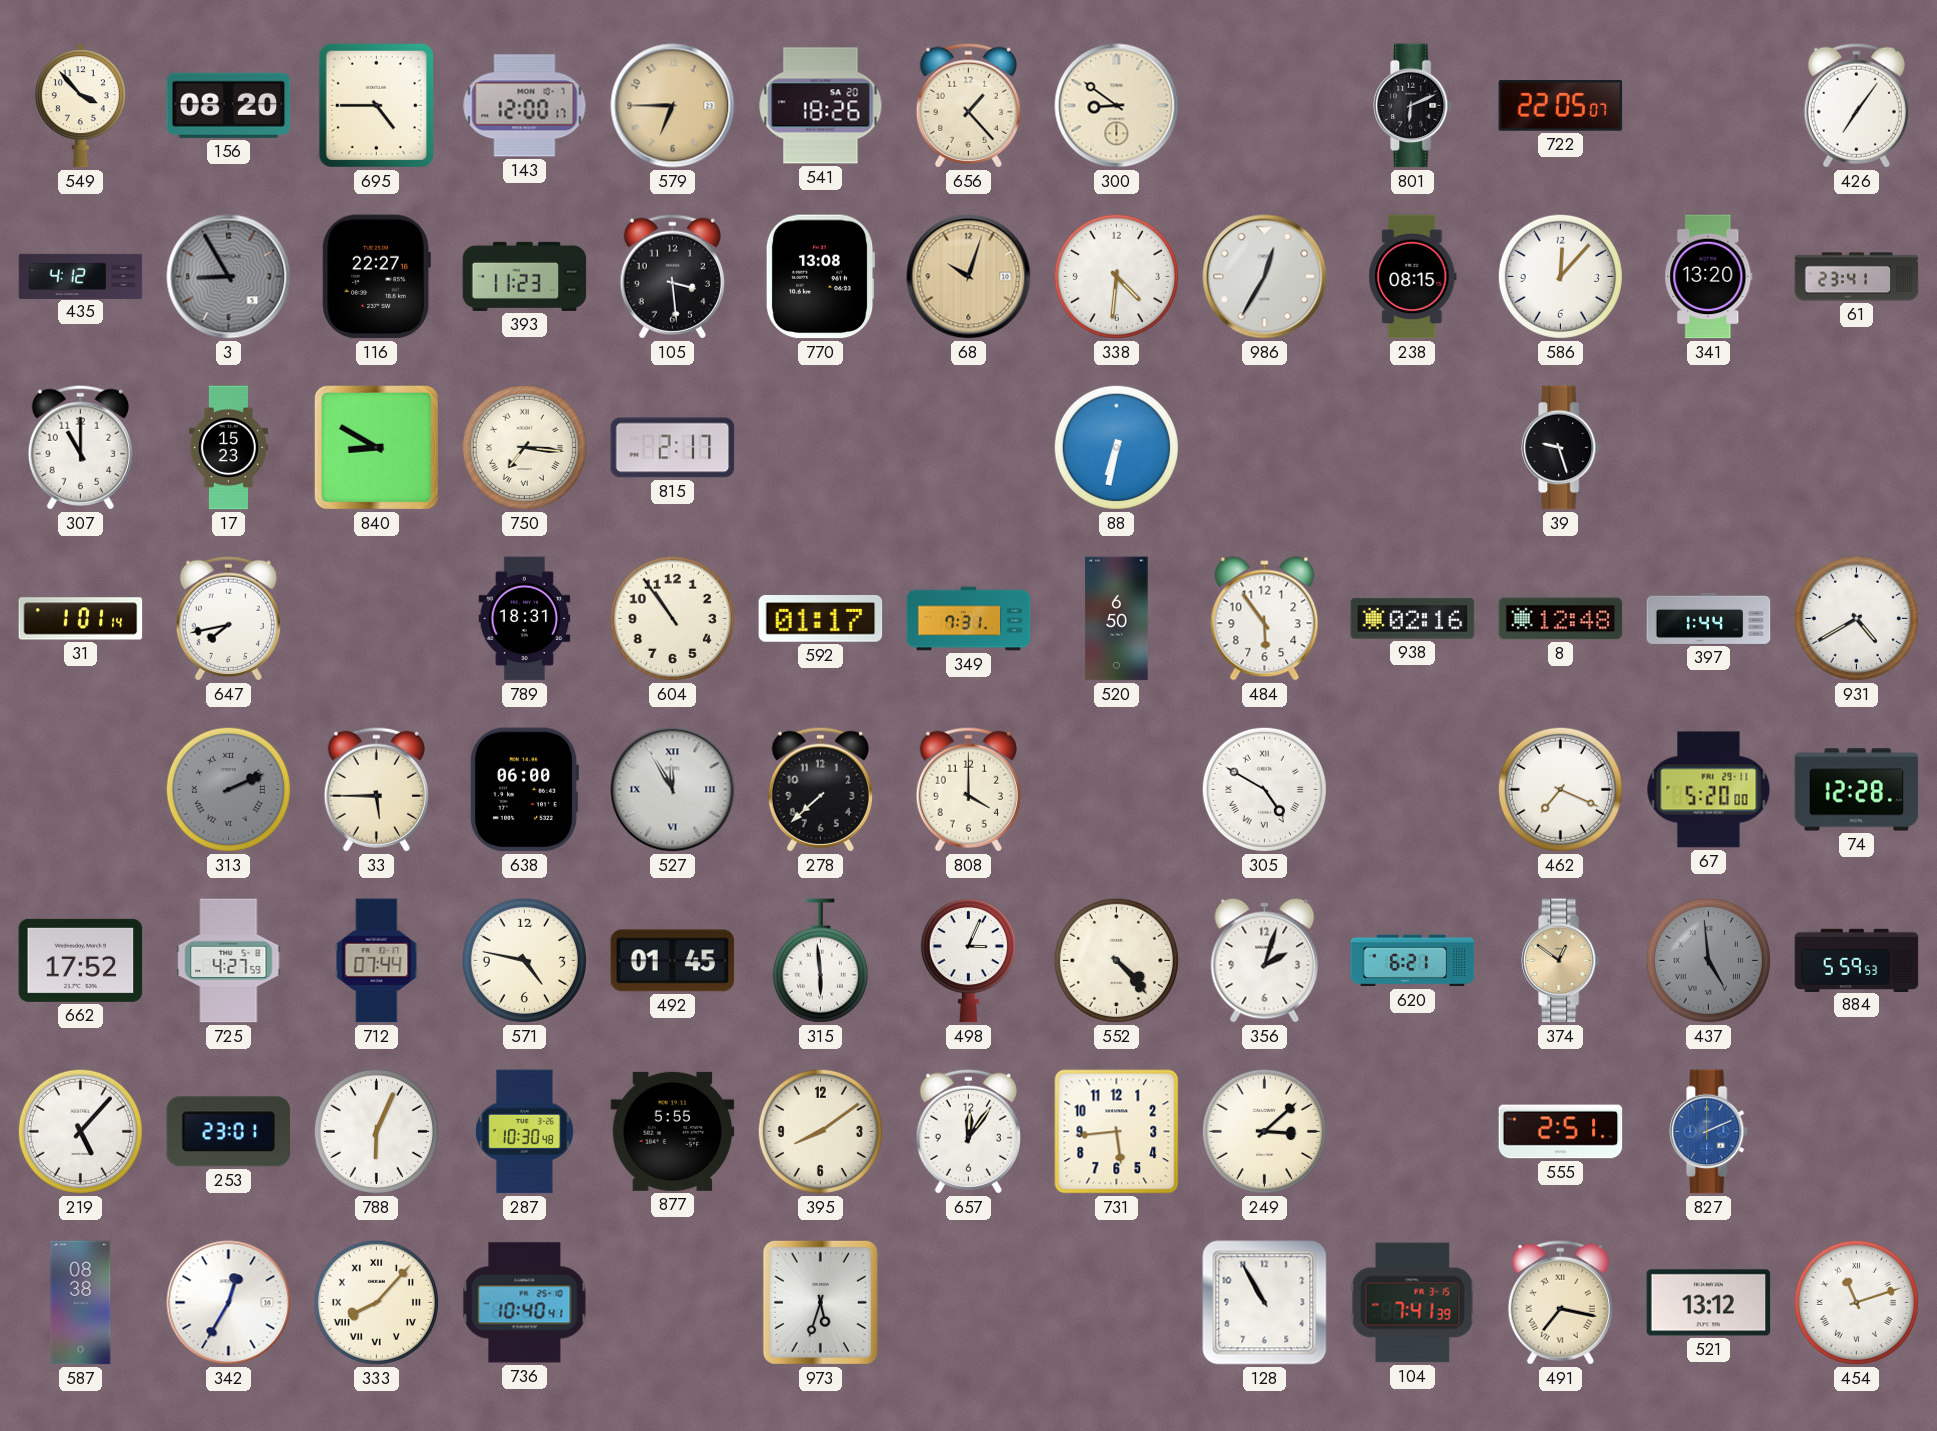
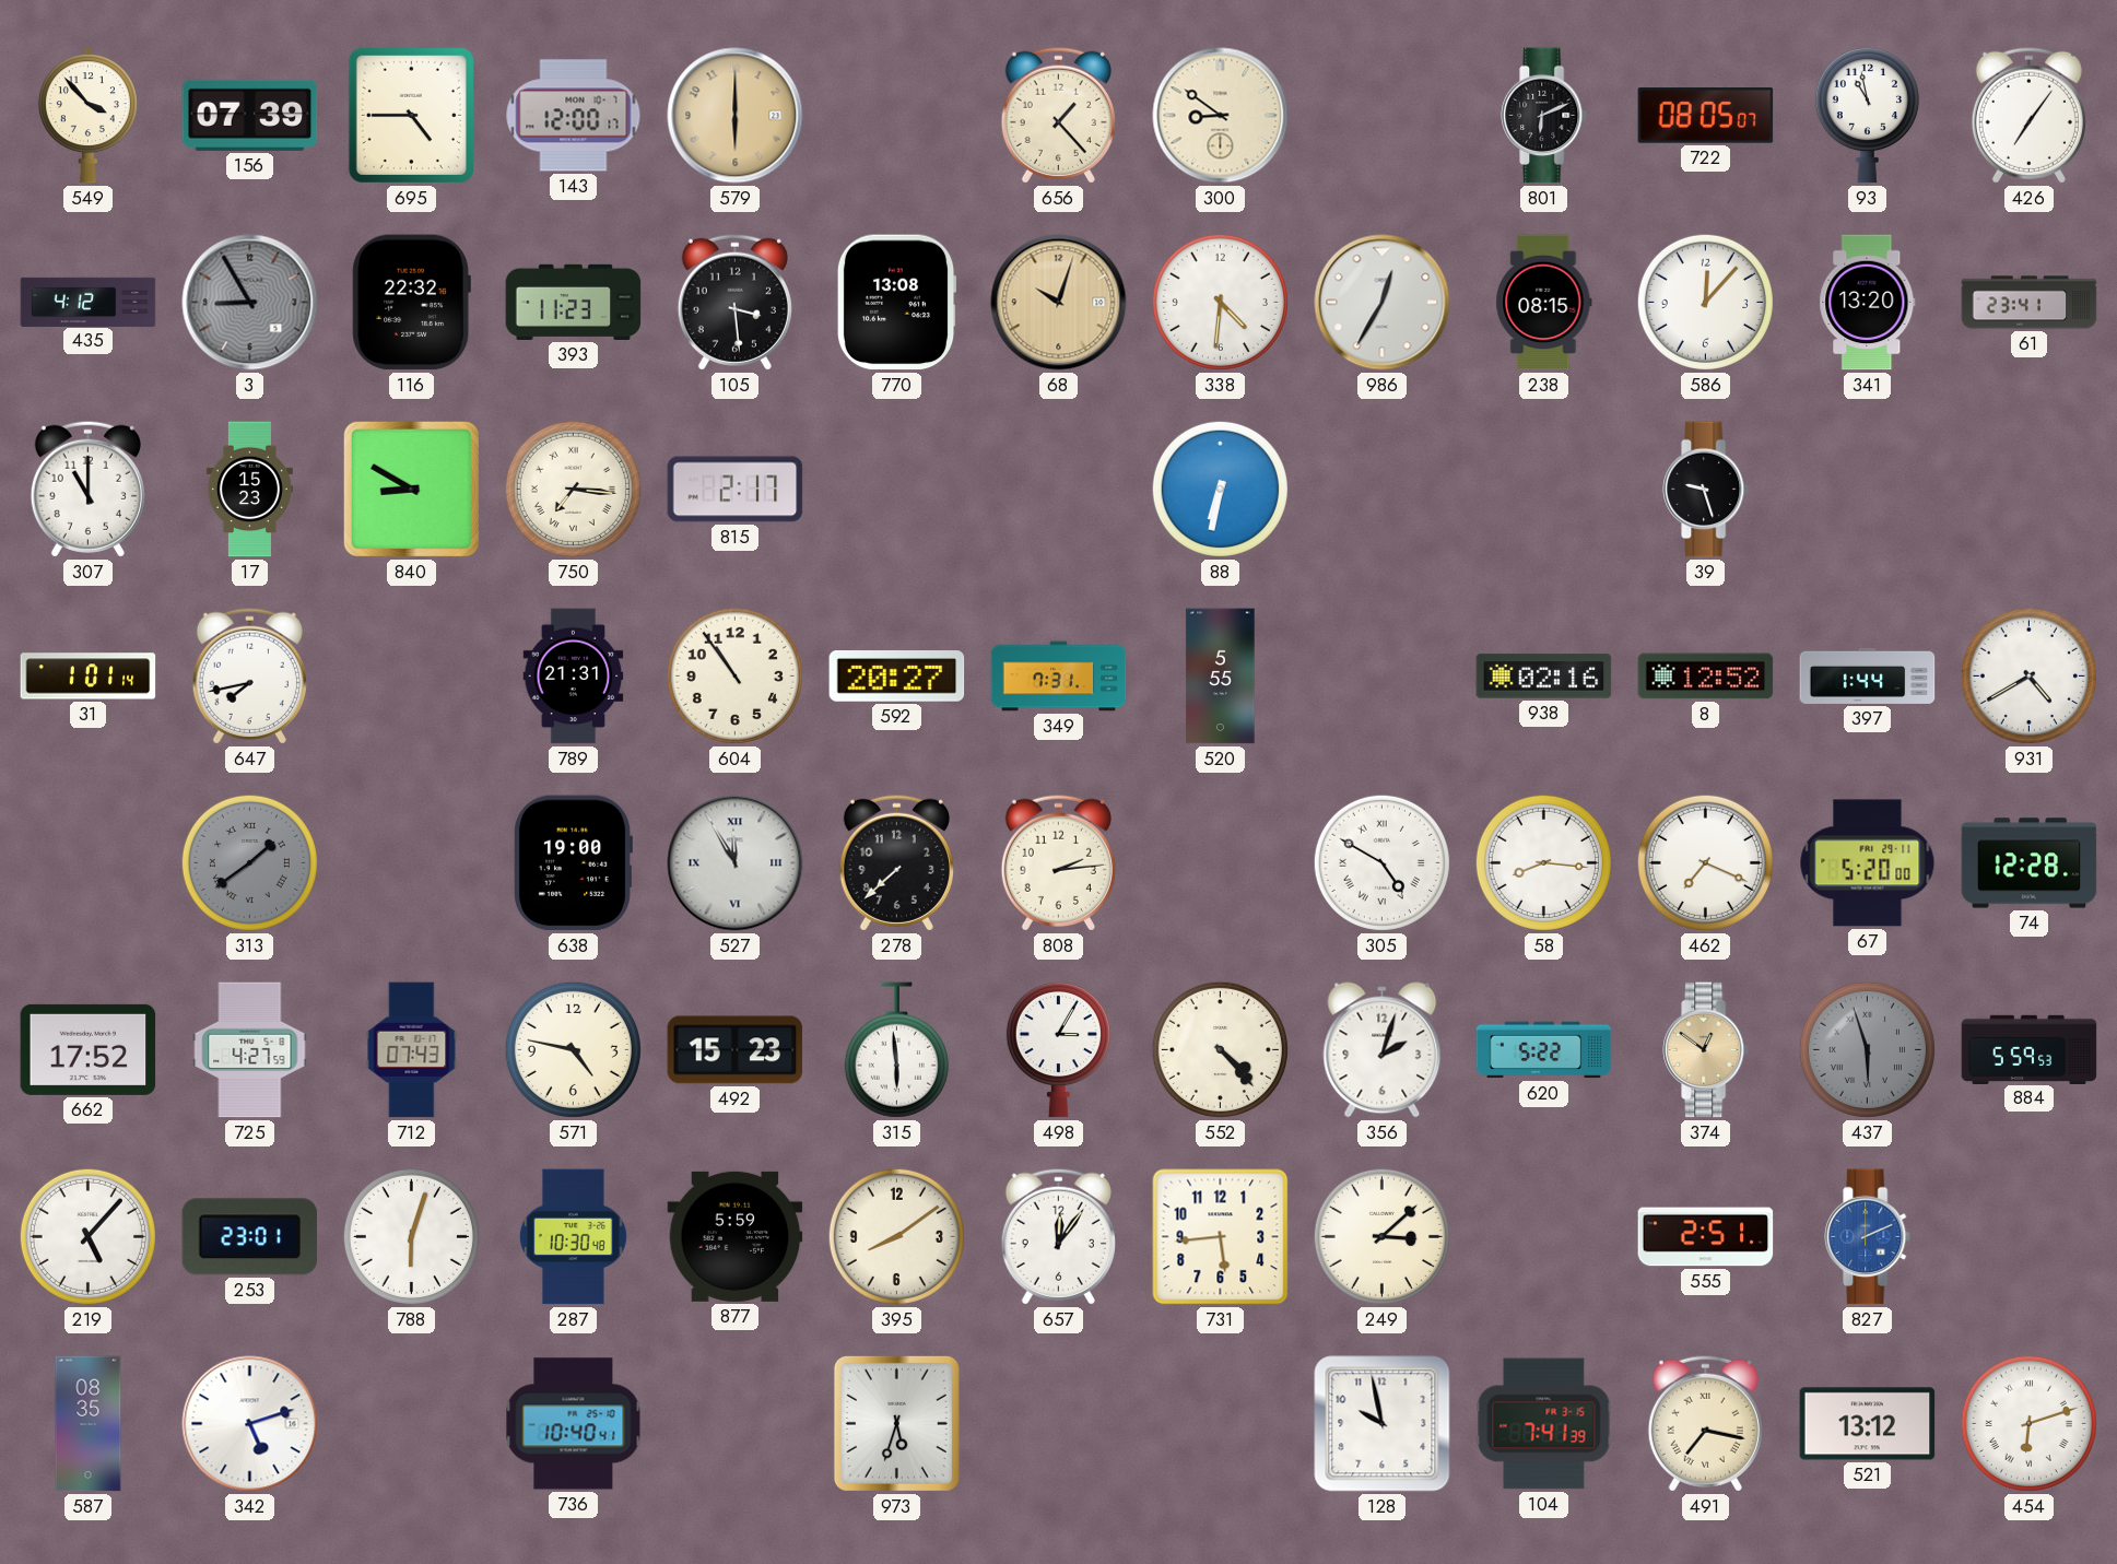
156: 08:20 -> 07:39
579: 6:45 -> 6:00
541: 18:26 -> none
722: 22:05 -> 08:05
93: none -> 10:58
116: 22:27 -> 22:32
789: 18:31 -> 21:31
592: 01:17 -> 20:27
520: 6:50 -> 5:55
484: 5:54 -> none
8: 12:48 -> 12:52
313: 2:11 -> 1:39
33: 5:45 -> none
638: 06:00 -> 19:00
808: 4:00 -> 2:14
58: none -> 8:16
712: 07:44 -> 07:43
492: 01:45 -> 15:23
498: 3:04 -> 3:05
620: 6:21 -> 5:22
437: 4:59 -> 5:57
788: 6:04 -> 6:03
877: 5:55 -> 5:59
587: 08:38 -> 08:35
342: 12:35 -> 5:12
333: 8:07 -> none
128: 10:55 -> 9:58
454: 11:12 -> 6:12
